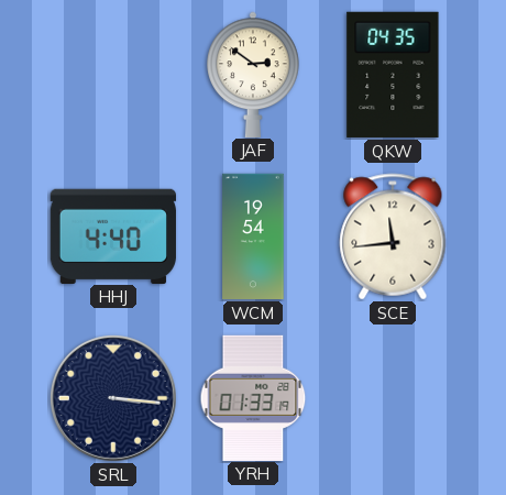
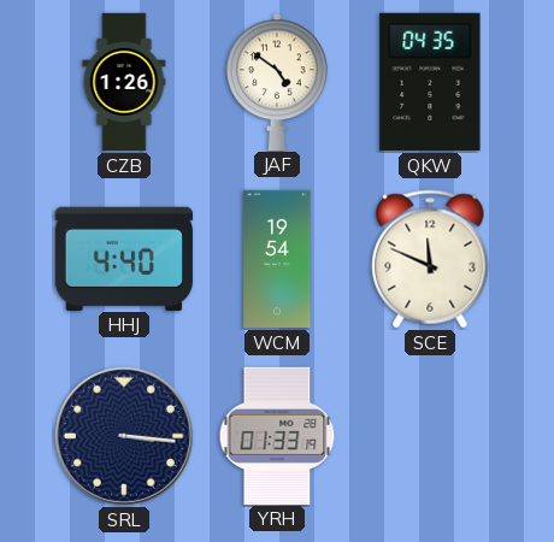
CZB: none -> 1:26
JAF: 2:51 -> 4:51
SCE: 11:44 -> 11:49
